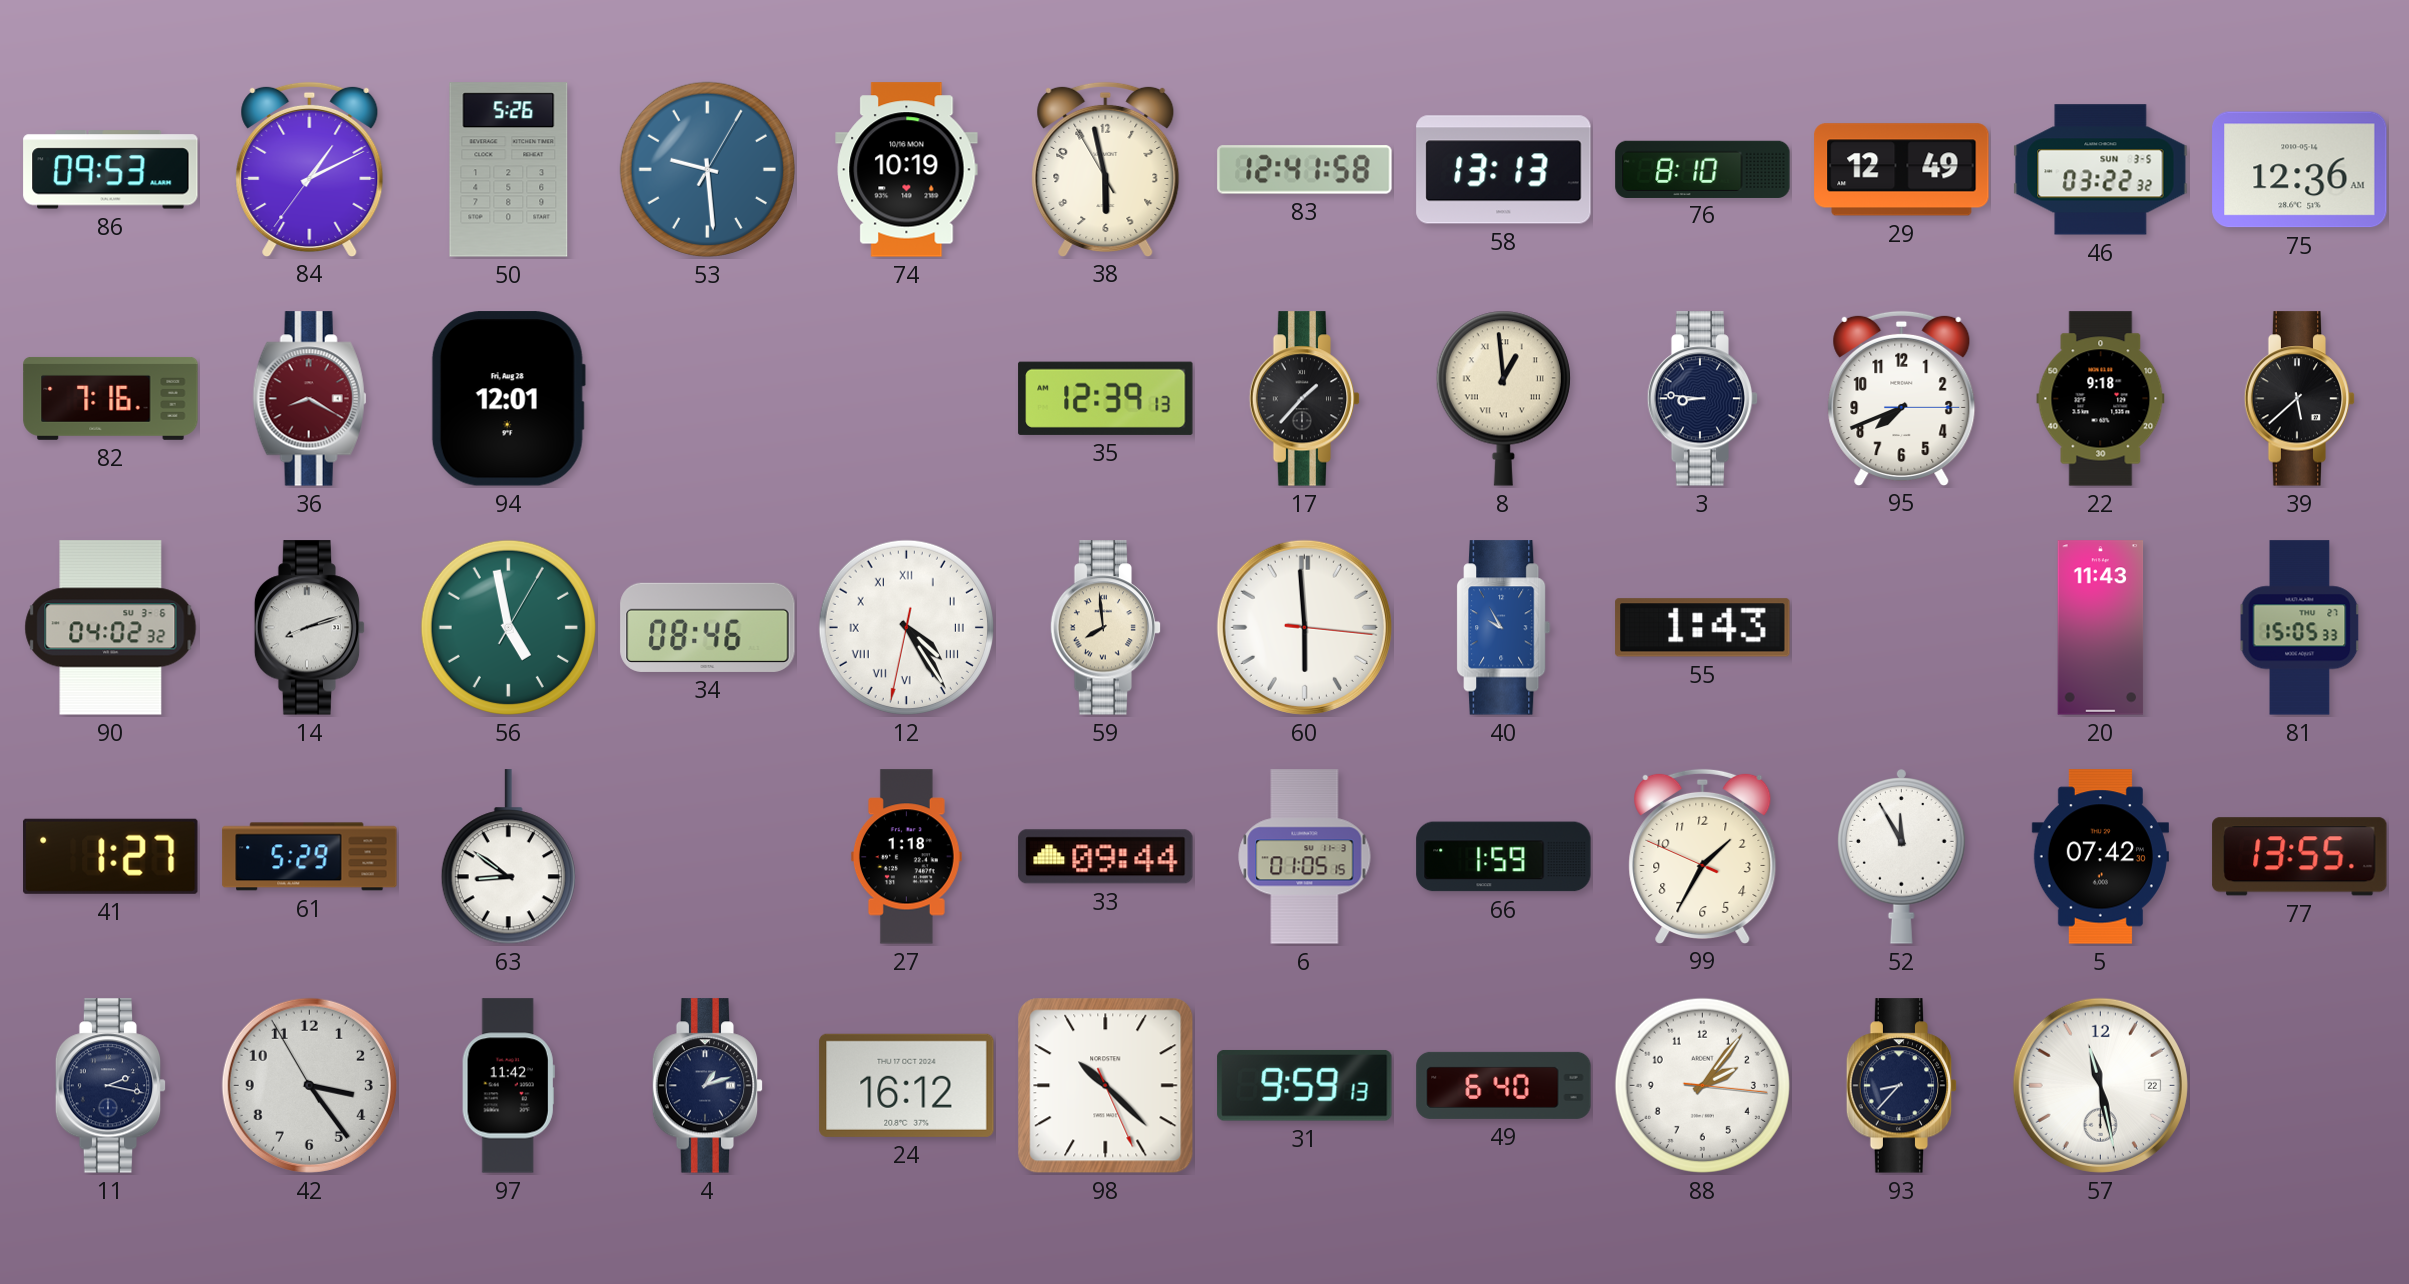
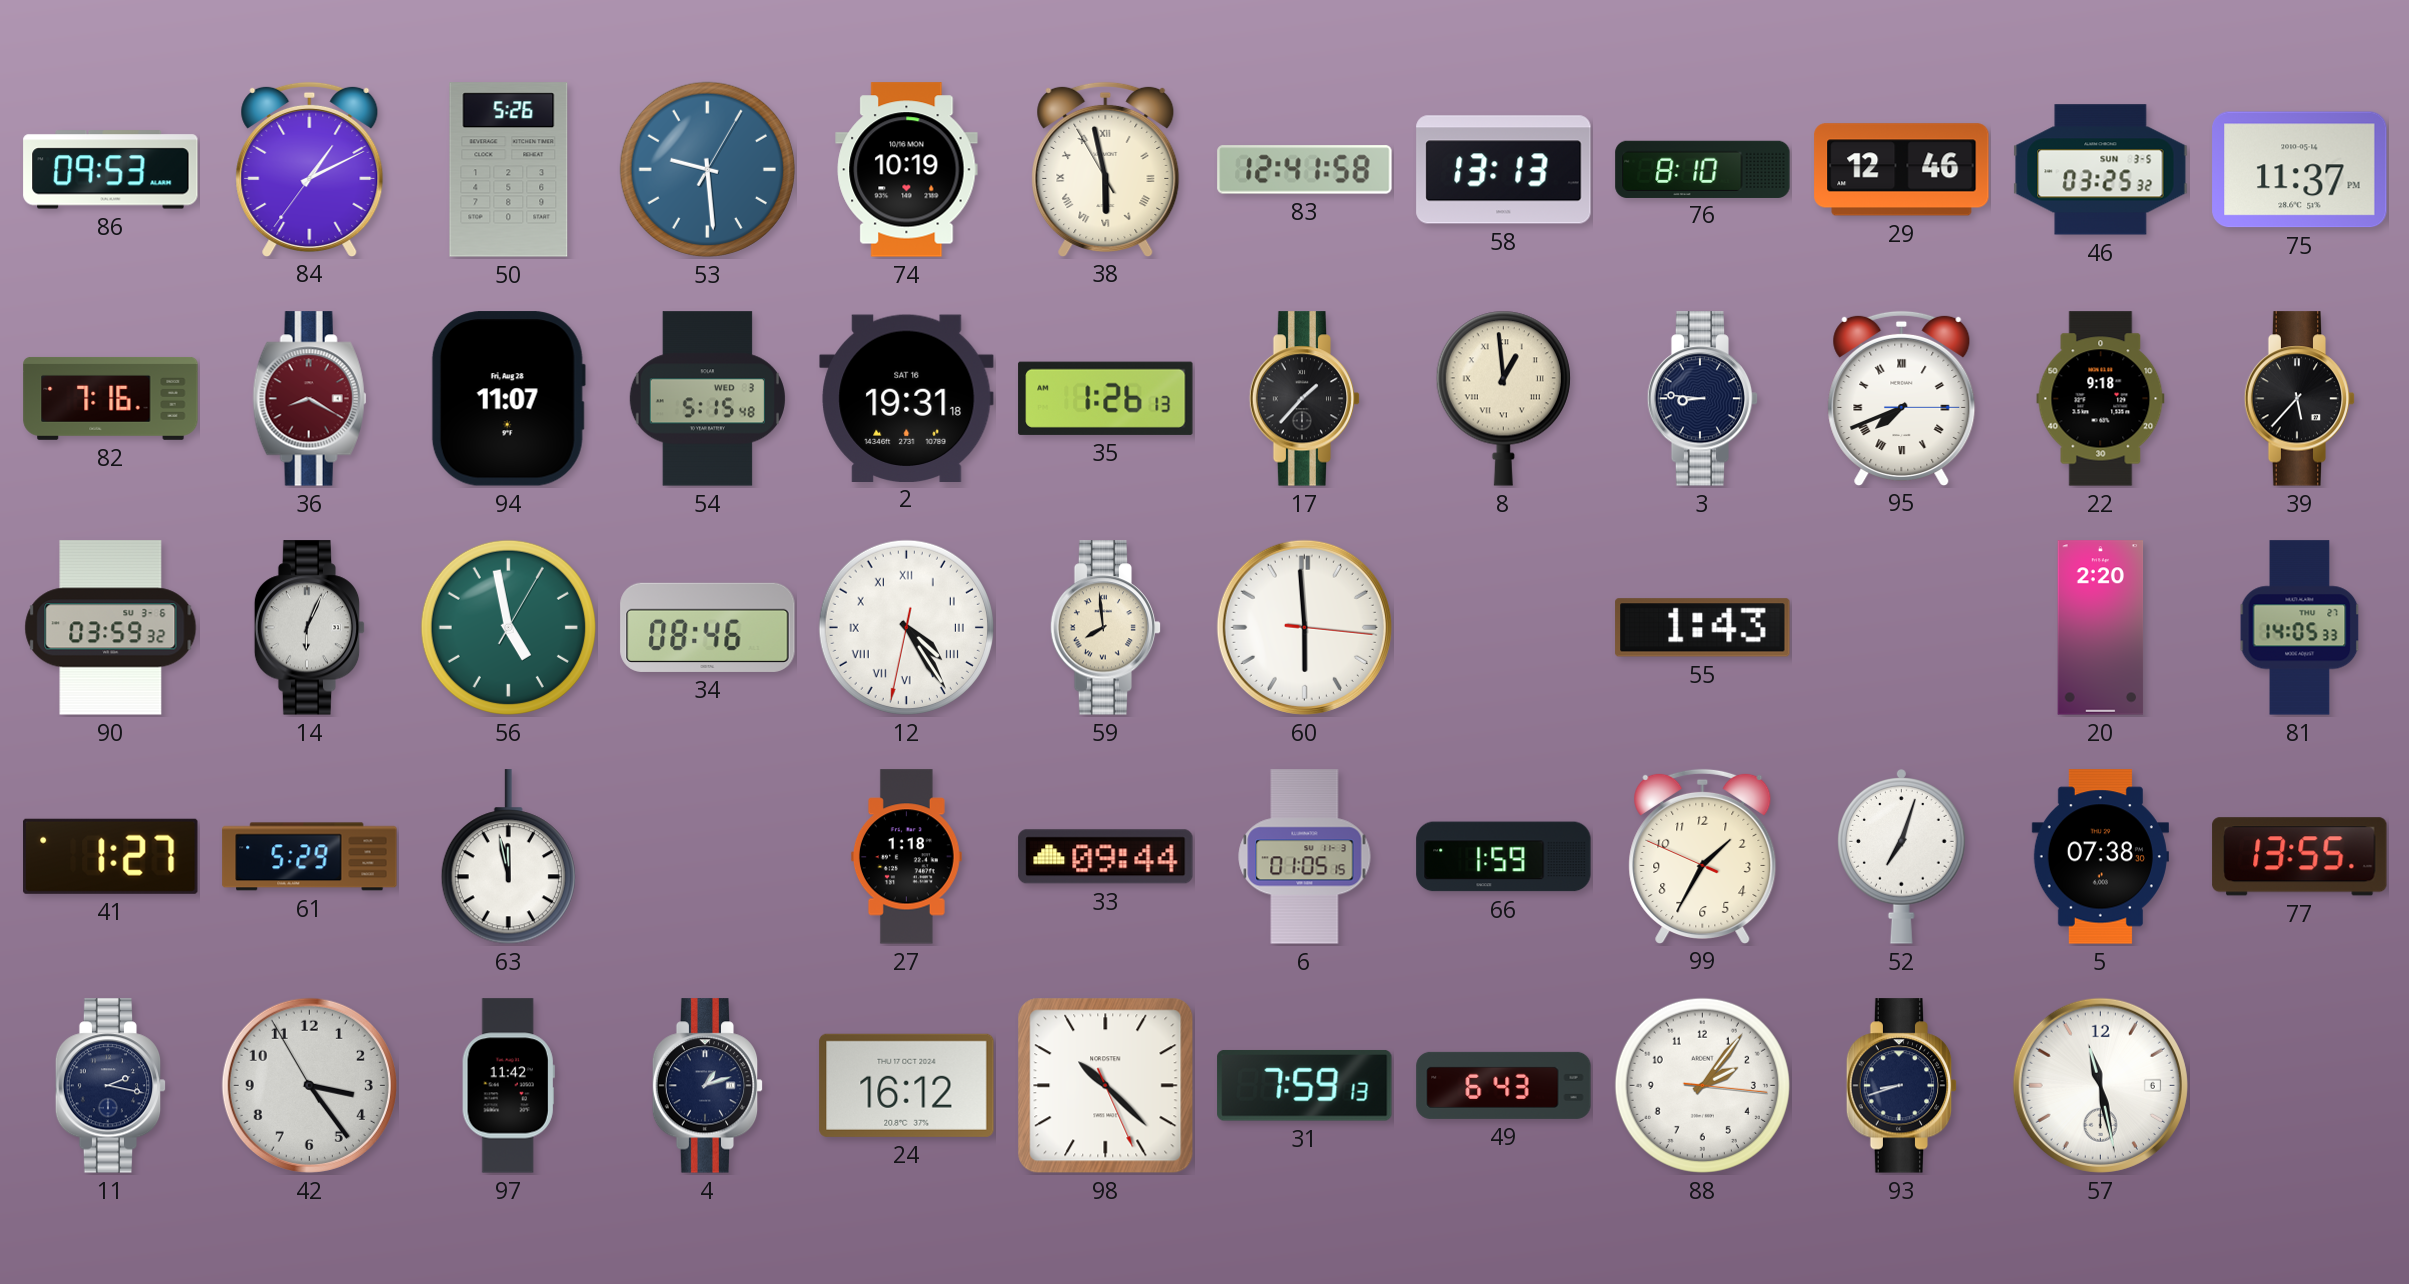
38 numerals: Arabic -> Roman
29: 12:49 -> 12:46
46: 03:22 -> 03:25
75: 12:36 -> 11:37
94: 12:01 -> 11:07
54: none -> 5:15
2: none -> 19:31
35: 12:39 -> 1:26
95 numerals: Arabic -> Roman
39: 5:38 -> 5:37
90: 04:02 -> 03:59
14: 8:12 -> 6:04
40: 9:55 -> none
20: 11:43 -> 2:20
81: 15:05 -> 14:05
63: 8:51 -> 11:58
52: 11:55 -> 7:03
5: 07:42 -> 07:38
31: 9:59 -> 7:59
49: 6:40 -> 6:43
93: 8:37 -> 8:42
57 date: 22 -> 6
